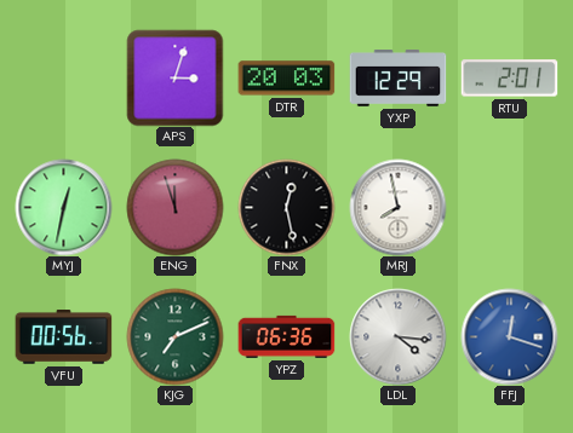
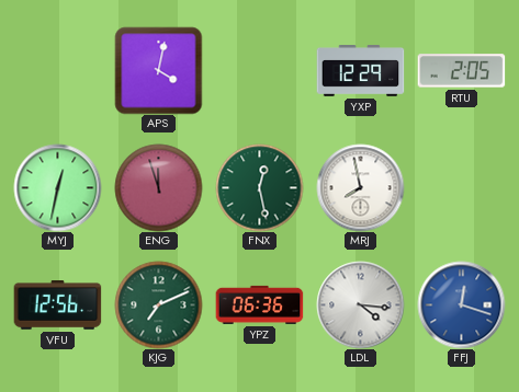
APS: 3:03 -> 4:02
DTR: 20:03 -> none
RTU: 2:01 -> 2:05
FNX dial: black -> green
VFU: 00:56 -> 12:56
